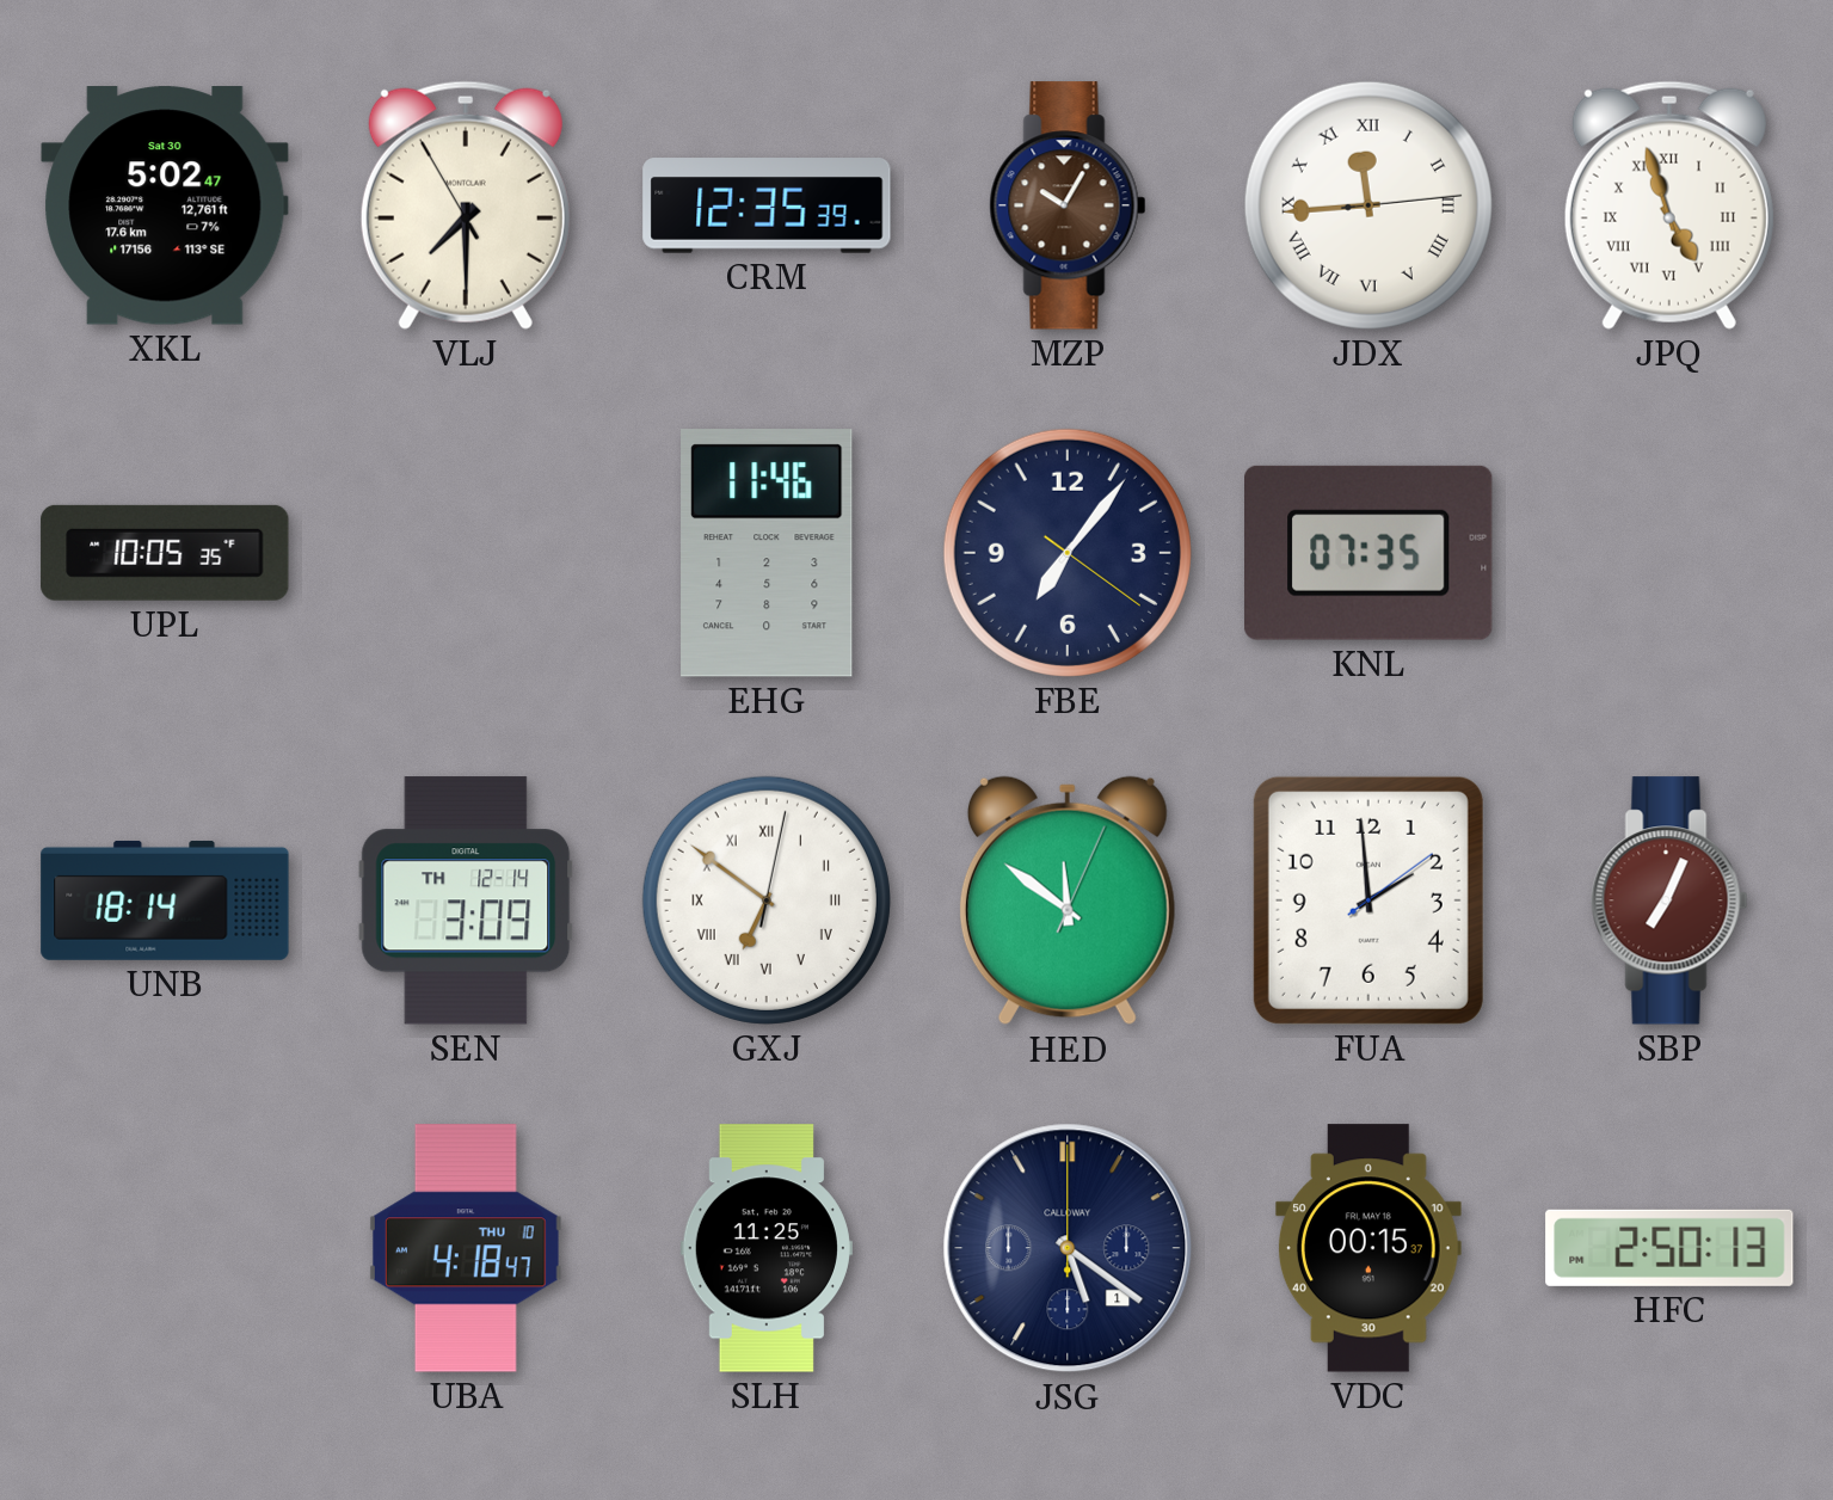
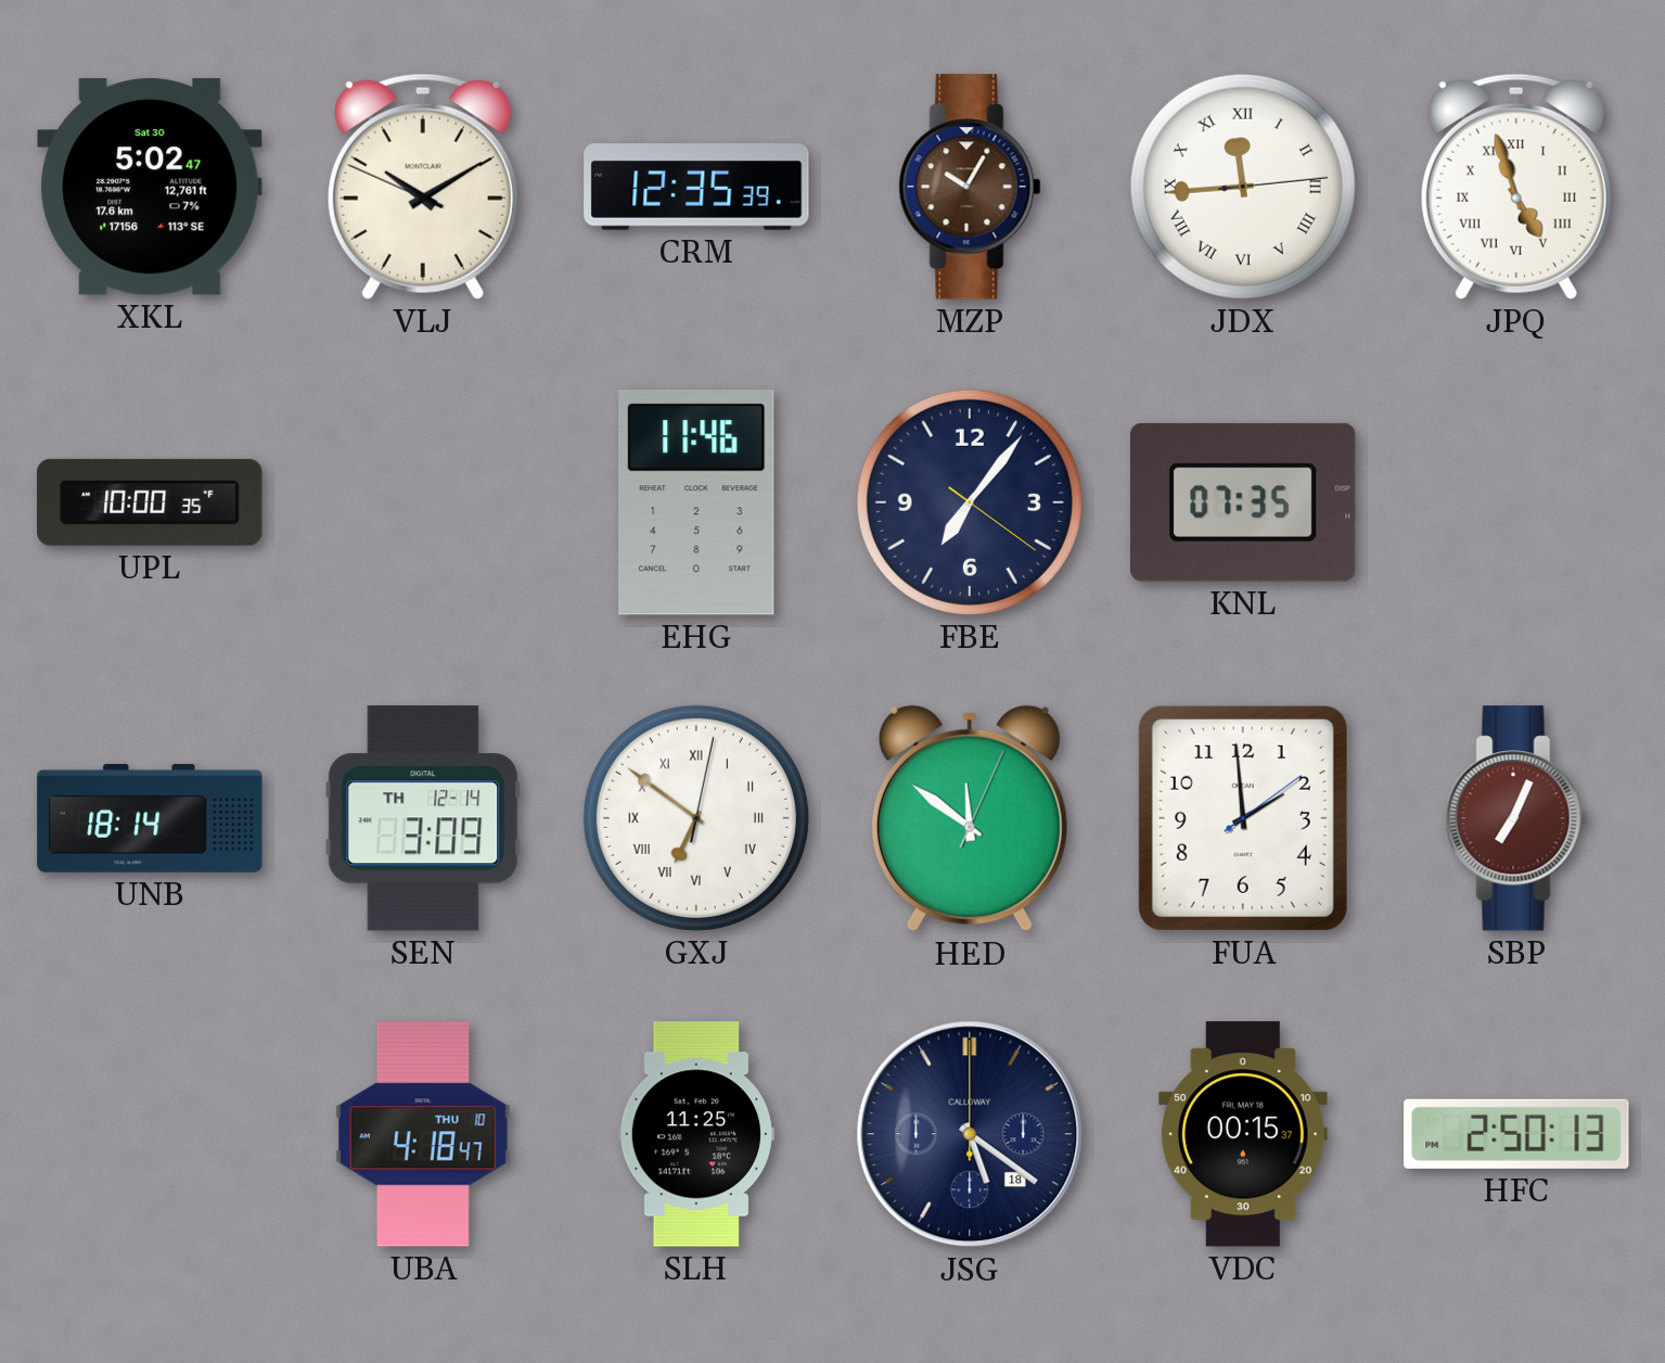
VLJ: 7:29 -> 10:09
UPL: 10:05 -> 10:00
JSG date: 1 -> 18
